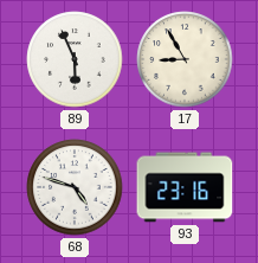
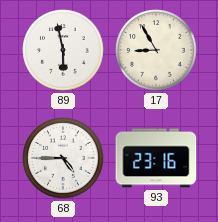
89: 5:56 -> 5:58
68: 4:48 -> 4:45
